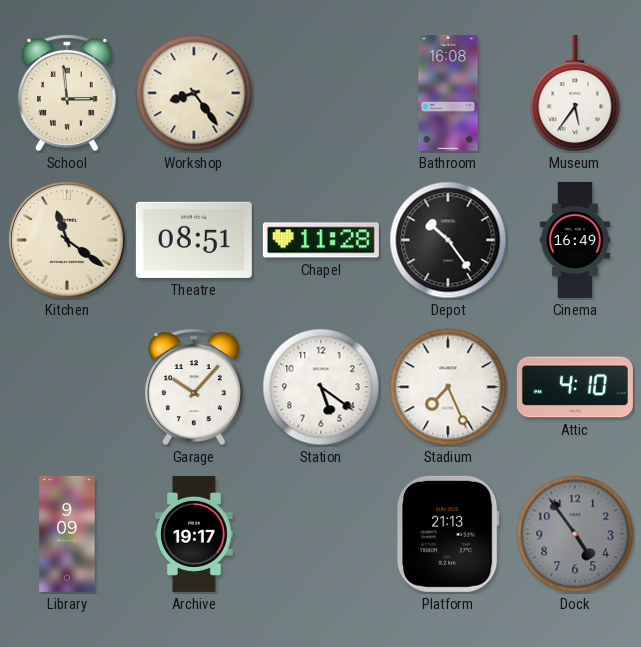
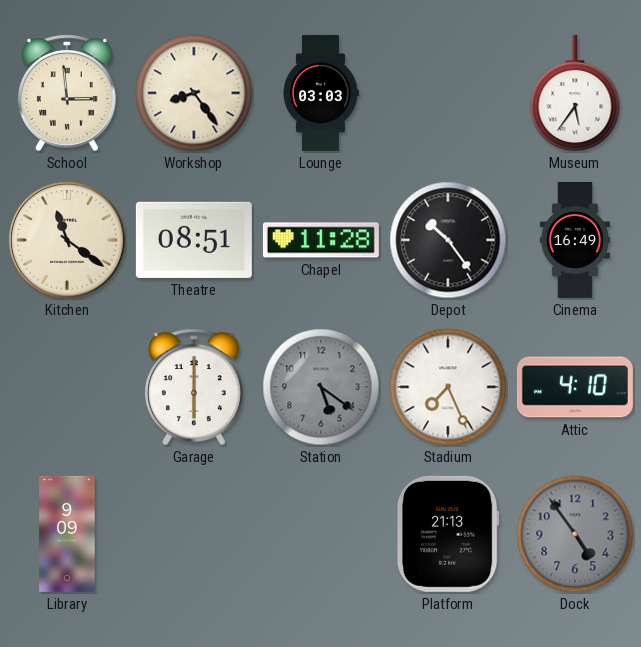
Lounge: none -> 03:03
Bathroom: 16:08 -> none
Garage: 10:07 -> 6:00
Station dial: white -> grey
Archive: 19:17 -> none
